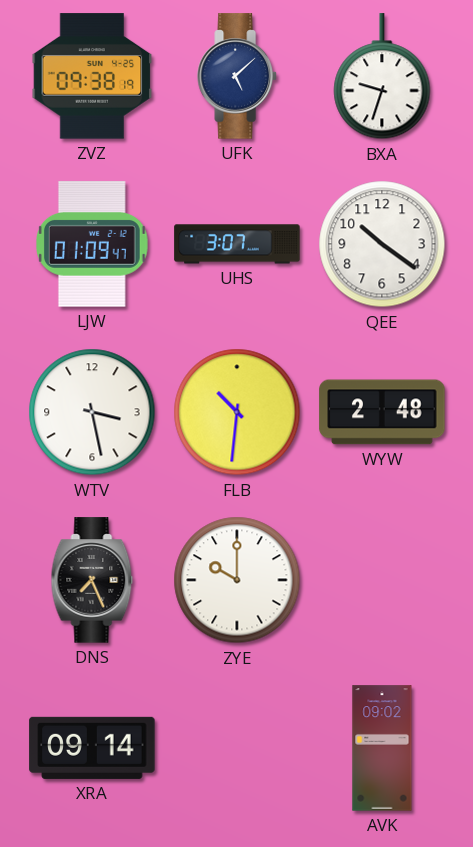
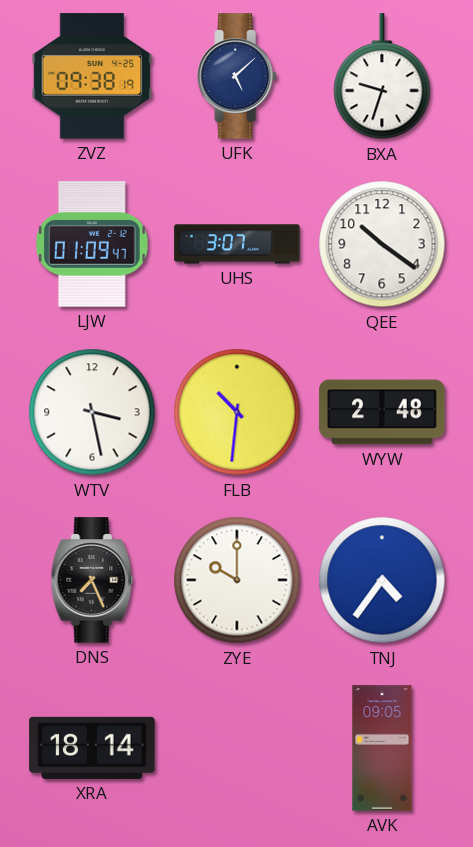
TNJ: none -> 4:36
XRA: 09:14 -> 18:14
AVK: 09:02 -> 09:05
